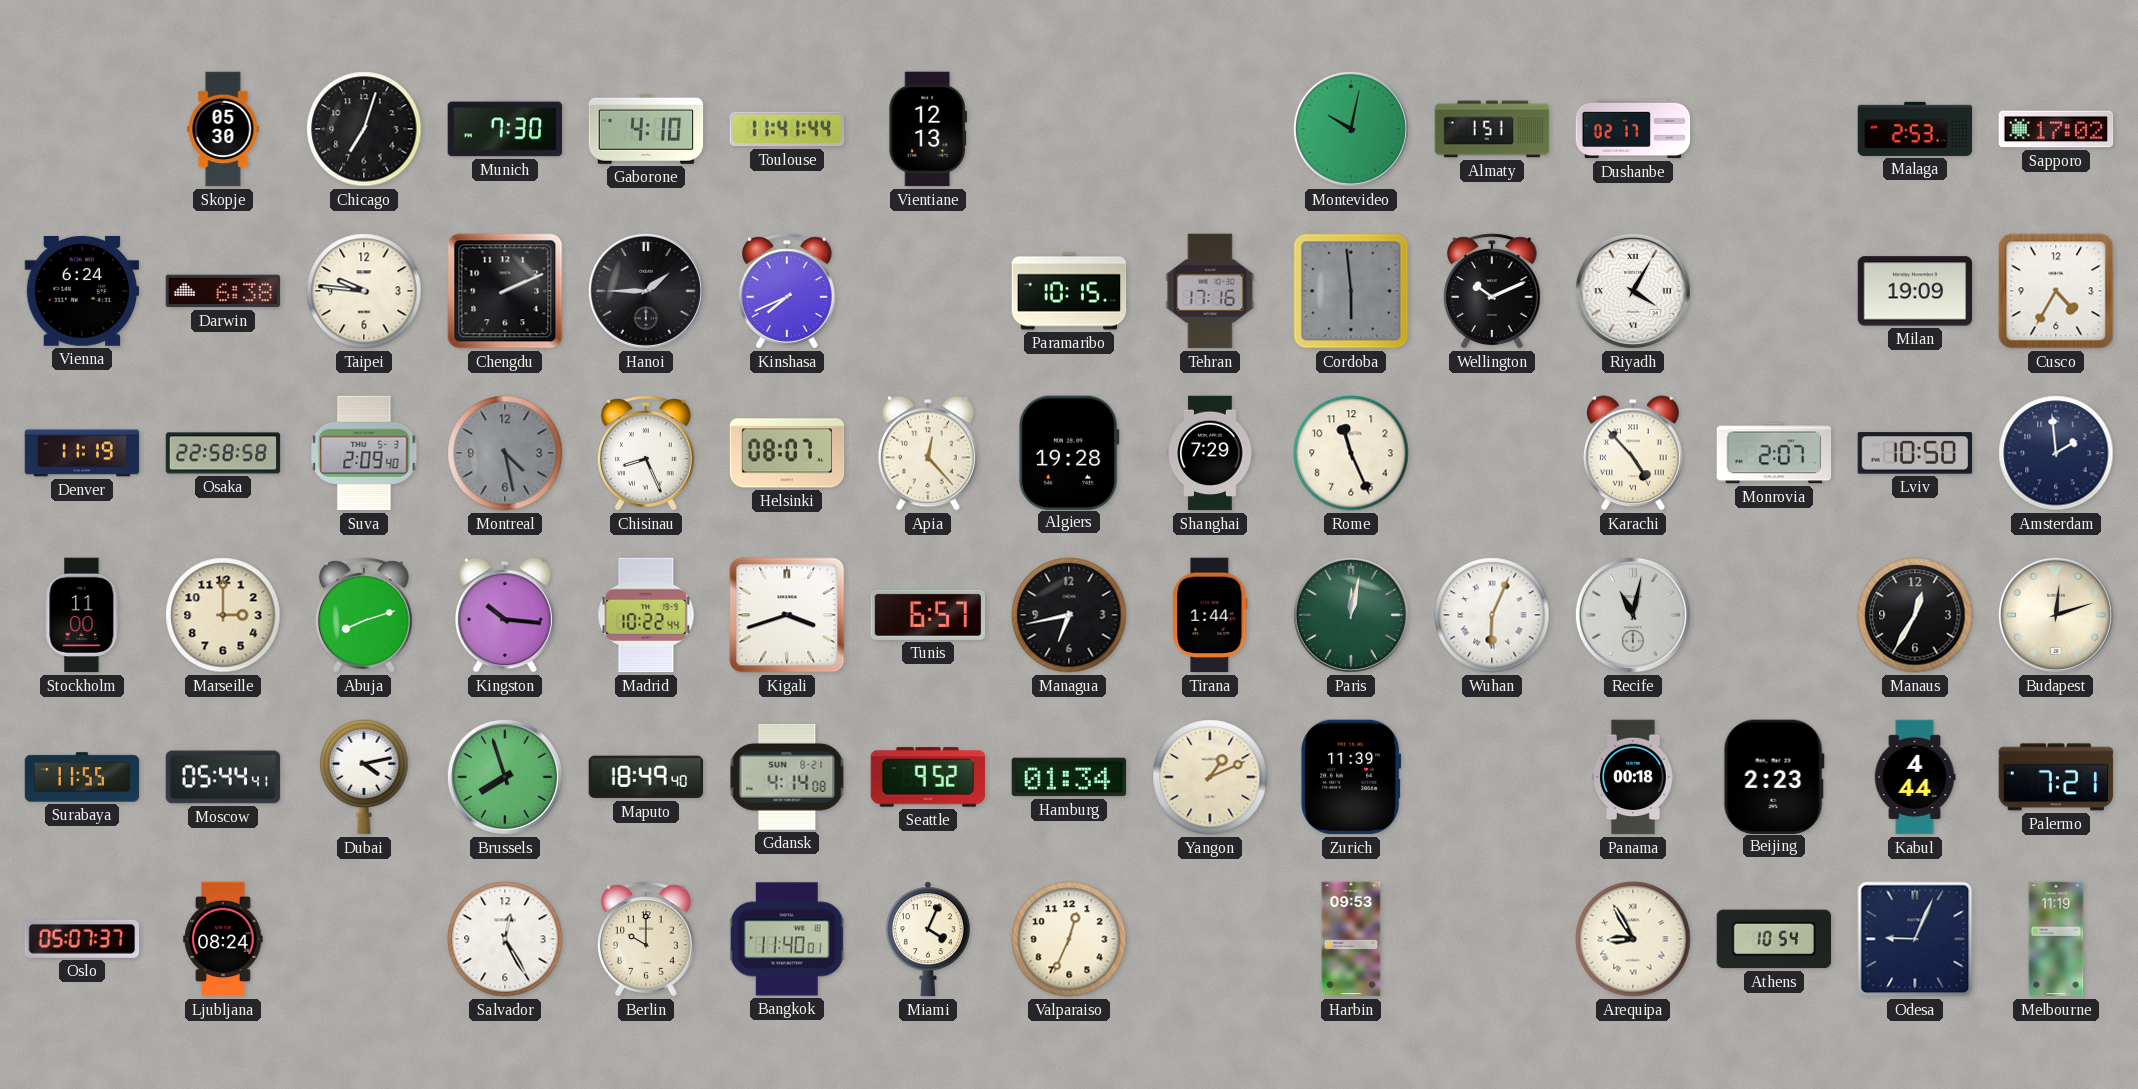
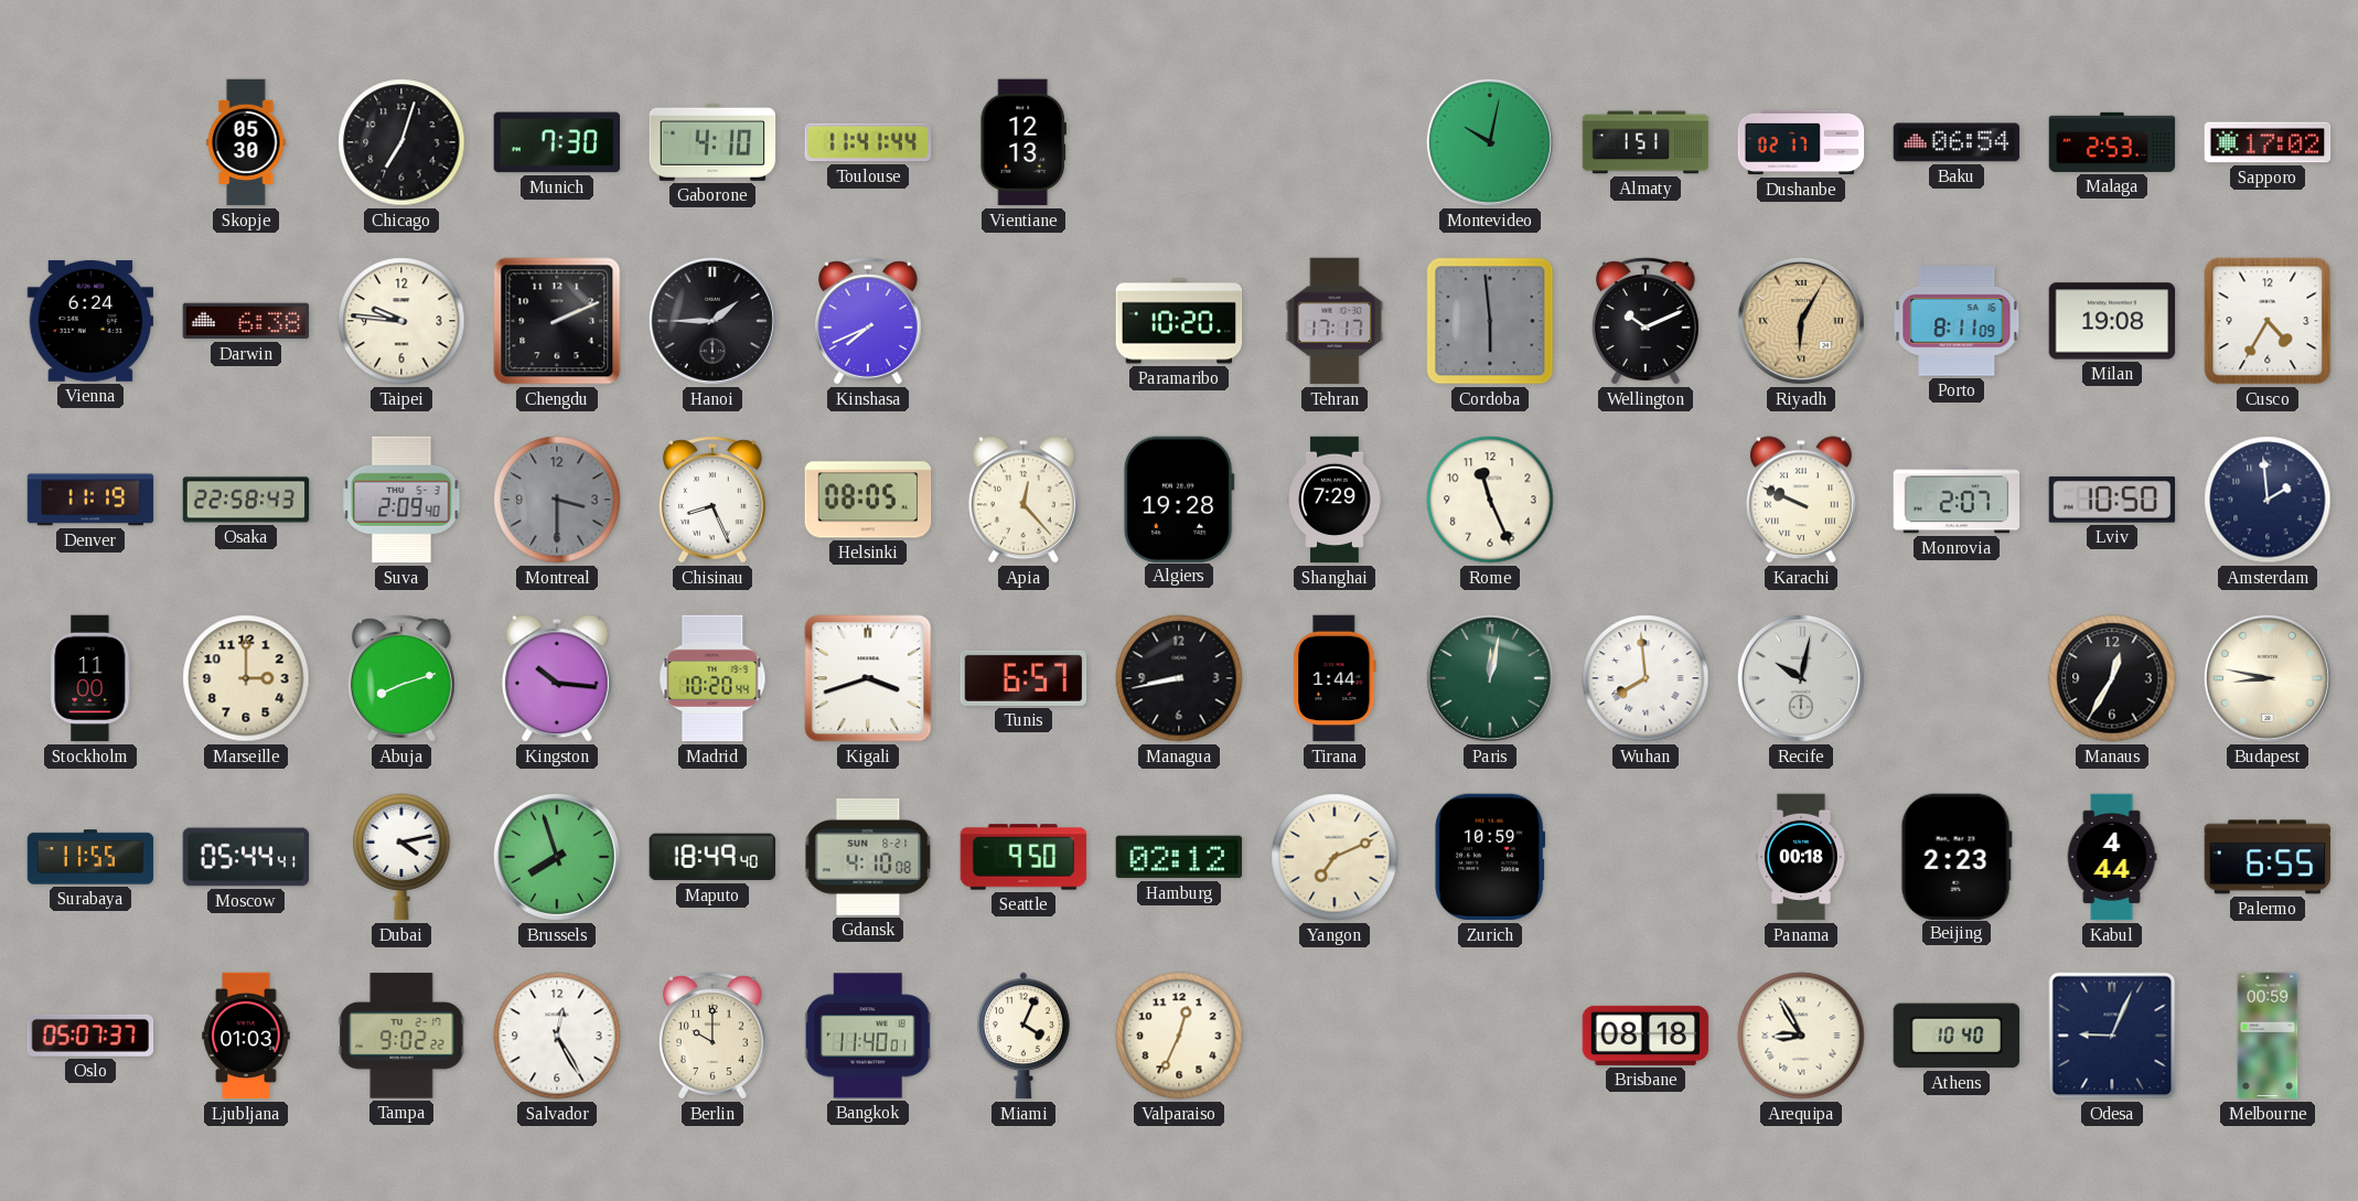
Baku: none -> 06:54
Paramaribo: 10:15 -> 10:20
Tehran: 17:16 -> 17:17
Riyadh: 4:05 -> 6:05
Riyadh dial: white -> champagne
Porto: none -> 8:11
Milan: 19:09 -> 19:08
Osaka: 22:58:58 -> 22:58:43
Montreal: 4:28 -> 3:30
Helsinki: 08:07 -> 08:05
Karachi: 4:53 -> 9:49
Madrid: 10:22 -> 10:20
Managua: 6:43 -> 8:43
Wuhan: 6:04 -> 7:59
Recife: 11:02 -> 10:02
Budapest: 12:12 -> 8:47
Gdansk: 4:14 -> 4:10
Seattle: 9:52 -> 9:50
Hamburg: 01:34 -> 02:12
Yangon: 1:11 -> 7:11
Zurich: 11:39 -> 10:59
Palermo: 7:21 -> 6:55
Ljubljana: 08:24 -> 01:03
Tampa: none -> 9:02
Harbin: 09:53 -> none
Brisbane: none -> 08:18
Athens: 10:54 -> 10:40
Melbourne: 11:19 -> 00:59
